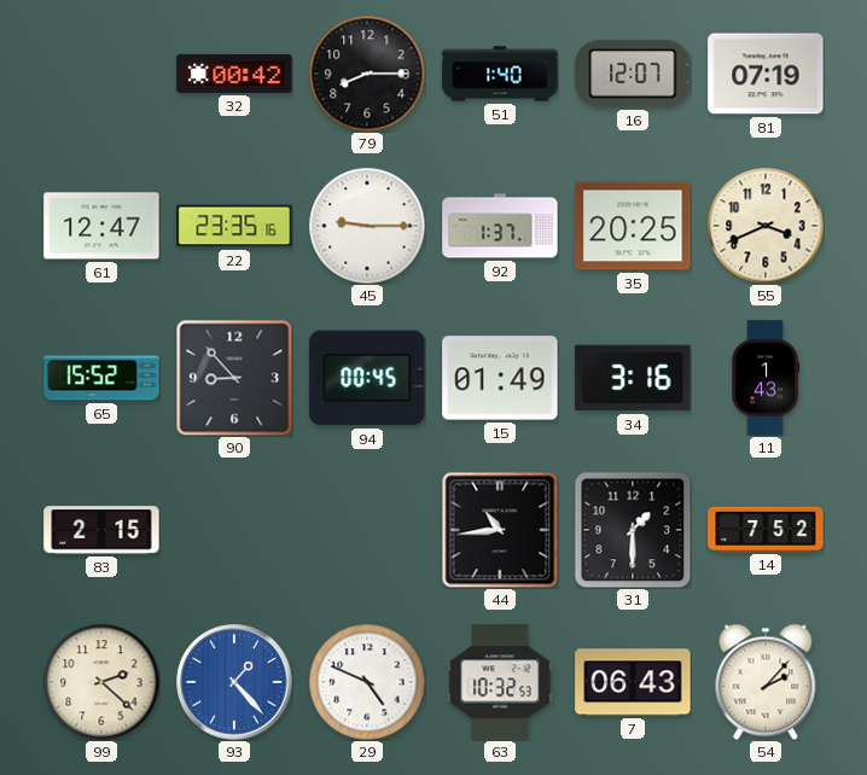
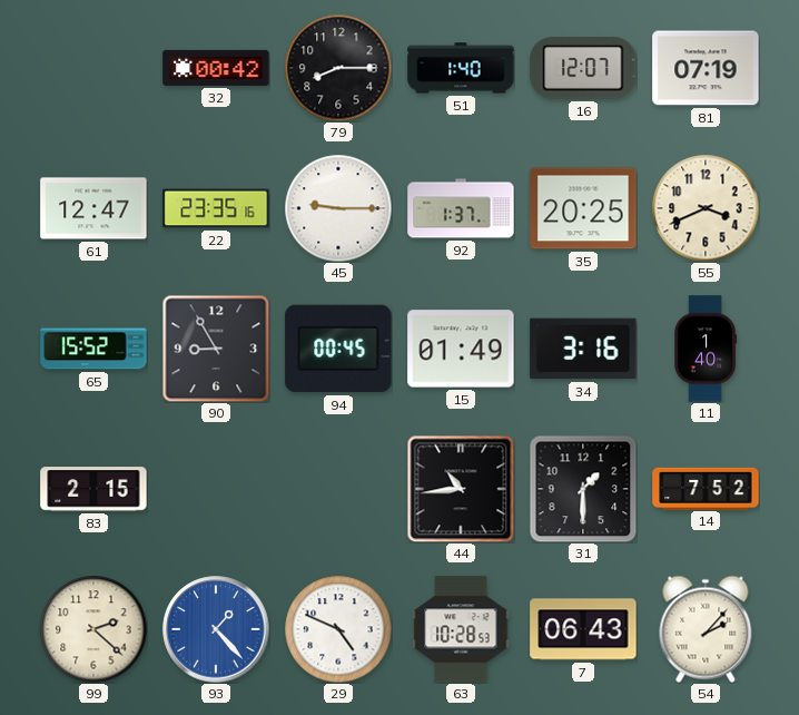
90: 8:53 -> 8:55
11: 1:43 -> 1:40
63: 10:32 -> 10:28
